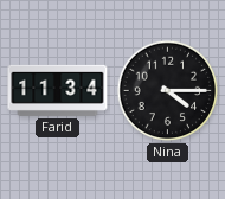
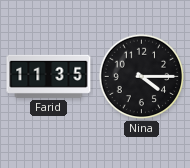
Farid: 11:34 -> 11:35
